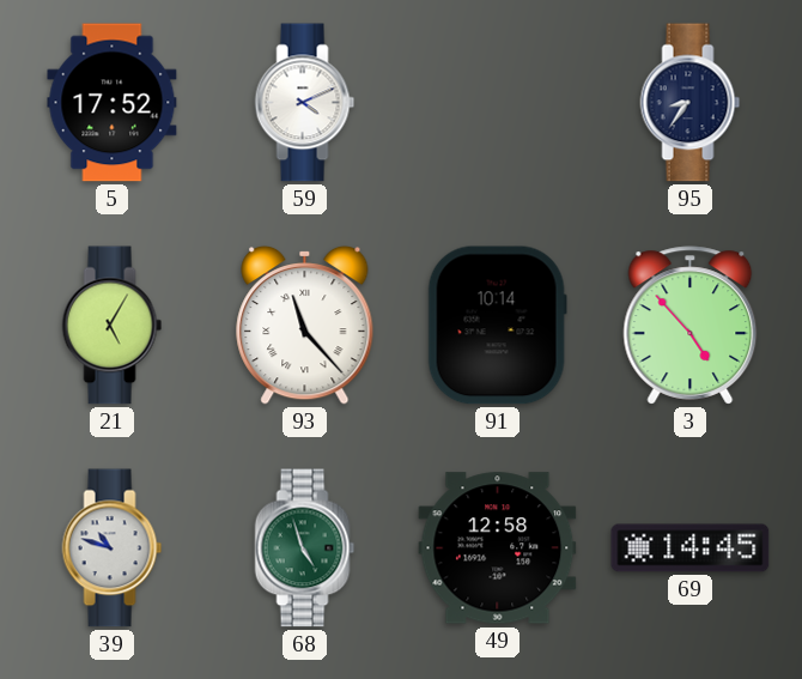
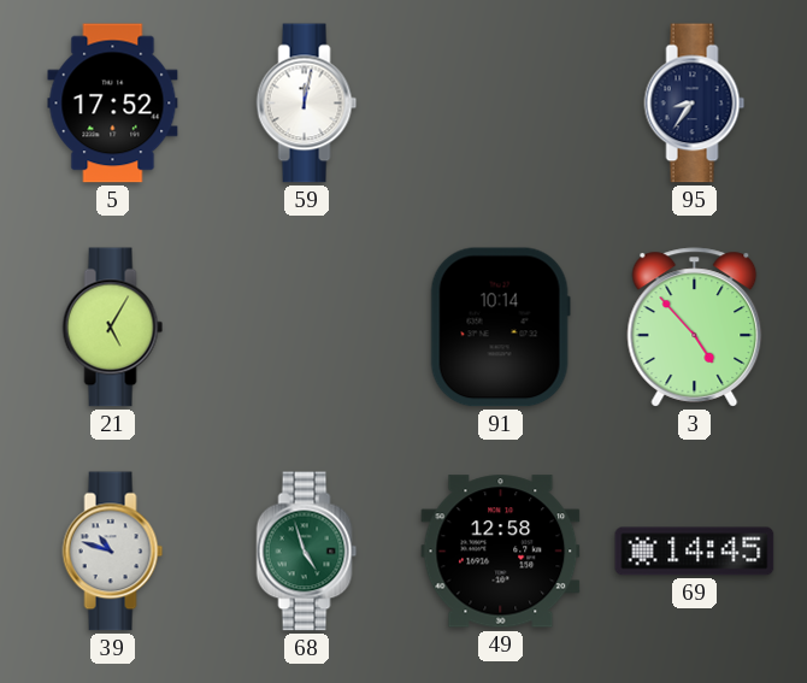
59: 4:11 -> 12:02
93: 11:23 -> none
